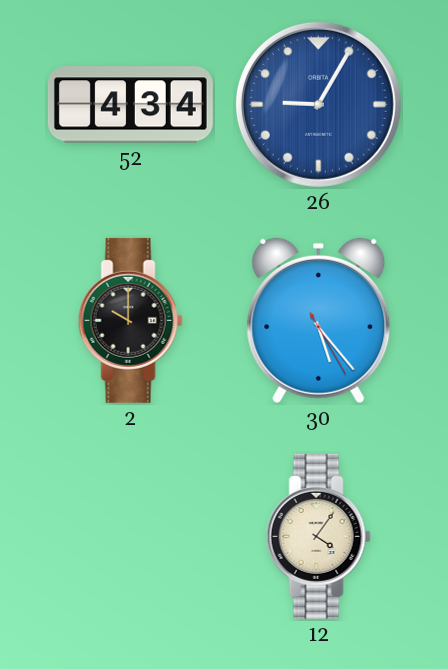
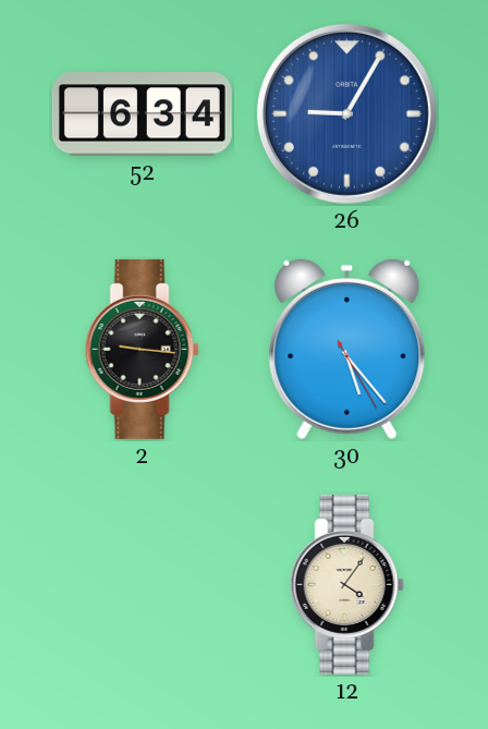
52: 4:34 -> 6:34
2: 10:00 -> 9:16
